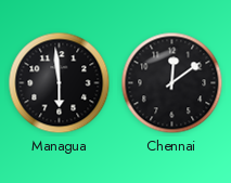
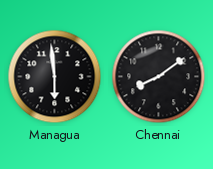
Chennai: 12:09 -> 8:09
